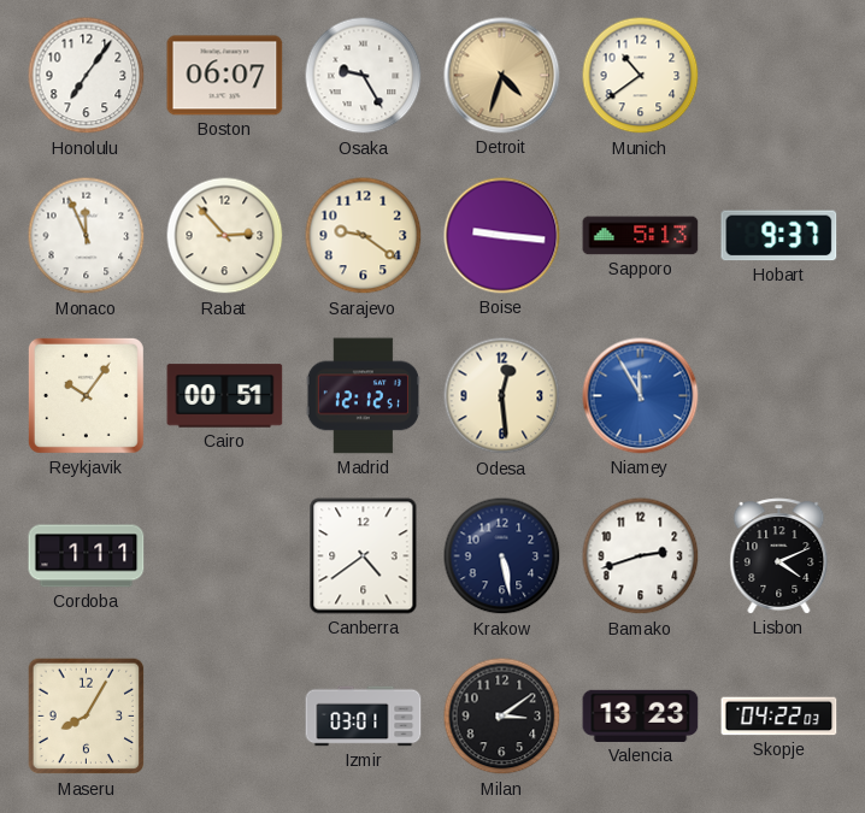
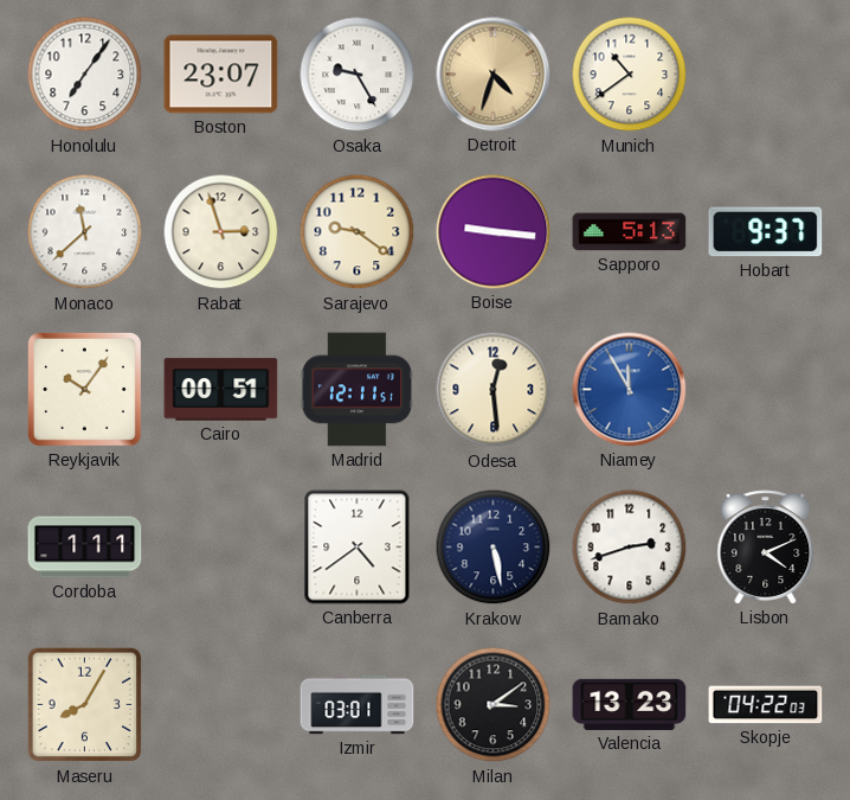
Boston: 06:07 -> 23:07
Monaco: 11:56 -> 11:38
Rabat: 2:53 -> 2:57
Madrid: 12:12 -> 12:11
